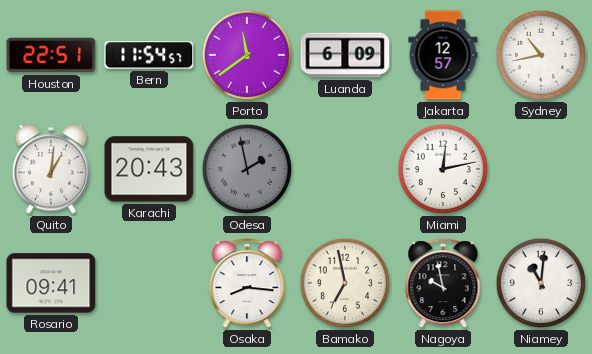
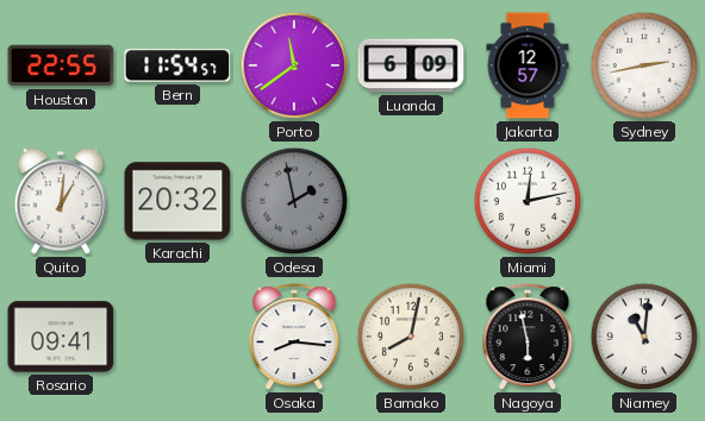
Houston: 22:51 -> 22:55
Sydney: 10:43 -> 2:43
Karachi: 20:43 -> 20:32
Bamako: 6:58 -> 8:02
Nagoya: 9:58 -> 5:58
